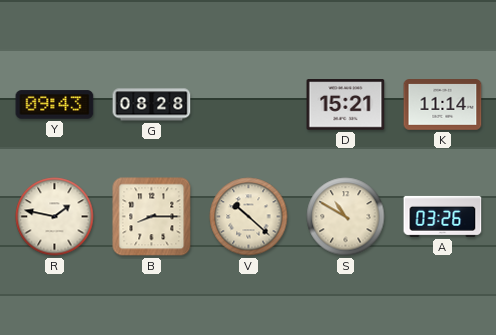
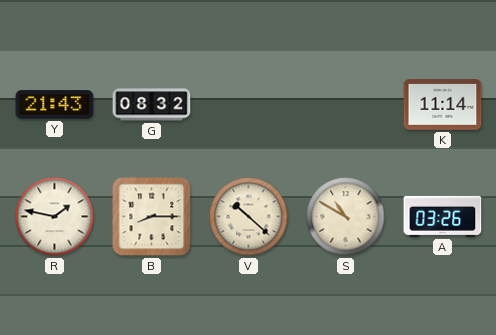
Y: 09:43 -> 21:43
G: 08:28 -> 08:32
D: 15:21 -> none
